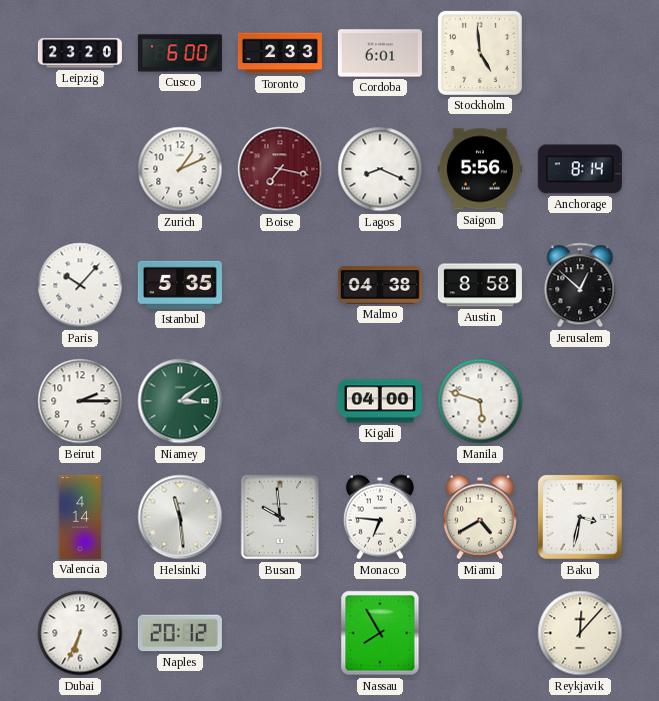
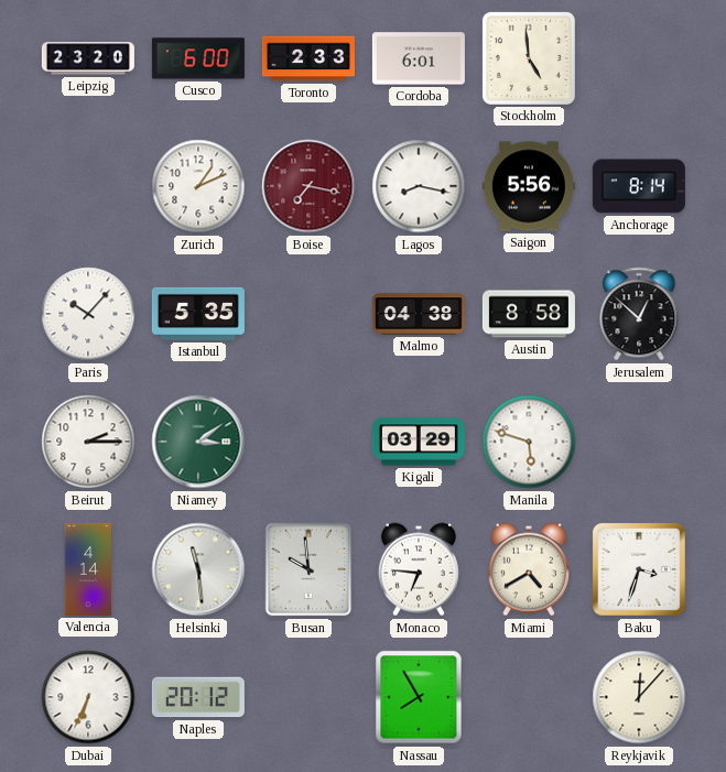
Lagos: 8:19 -> 8:17
Kigali: 04:00 -> 03:29
Baku: 3:32 -> 3:33
